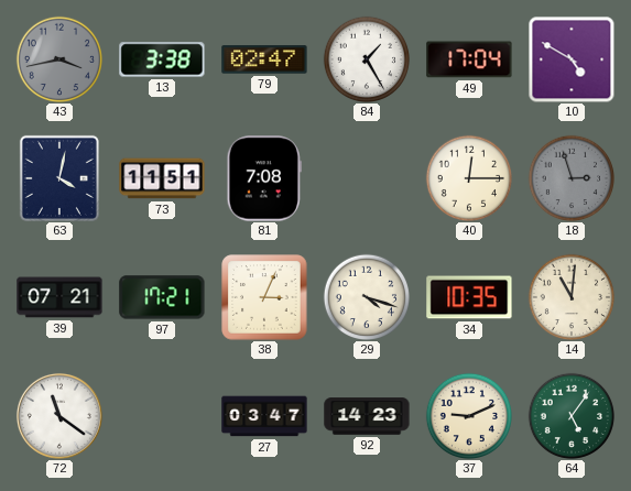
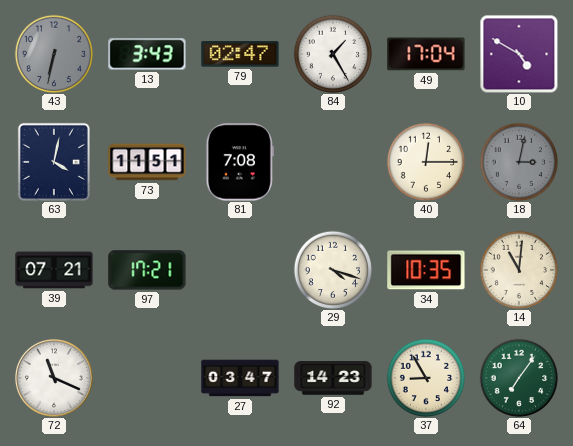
43: 3:43 -> 6:32
13: 3:38 -> 3:43
18: 2:57 -> 3:02
38: 3:04 -> none
72: 11:21 -> 11:19
37: 9:11 -> 8:55
64: 5:06 -> 7:06
